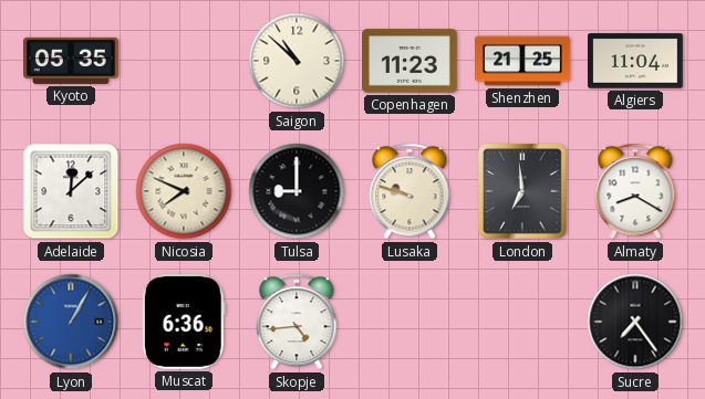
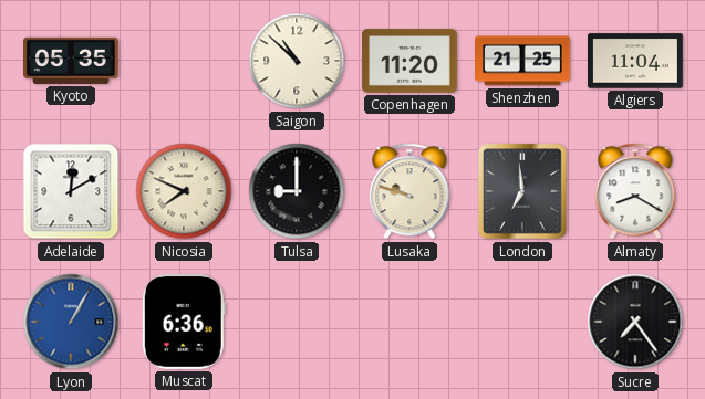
Copenhagen: 11:23 -> 11:20
Adelaide: 12:08 -> 12:10
Skopje: 4:44 -> none
